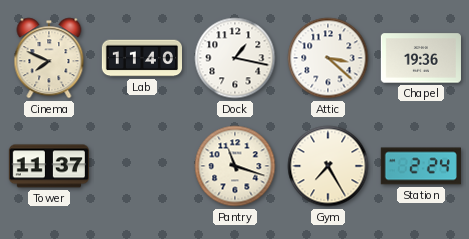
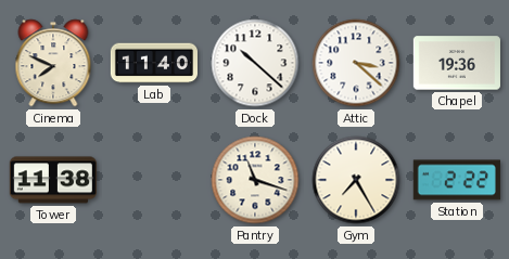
Dock: 1:17 -> 10:22
Tower: 11:37 -> 11:38
Station: 2:24 -> 2:22
